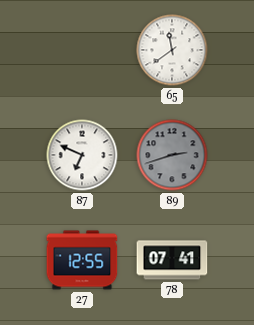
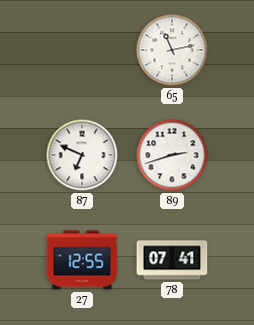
65: 11:39 -> 11:13
89 dial: grey -> white
